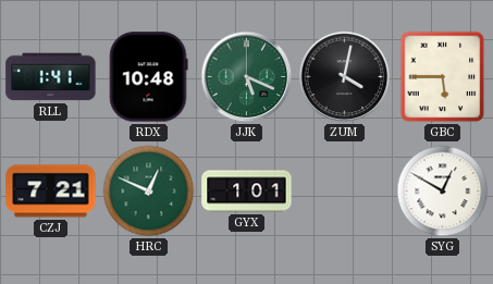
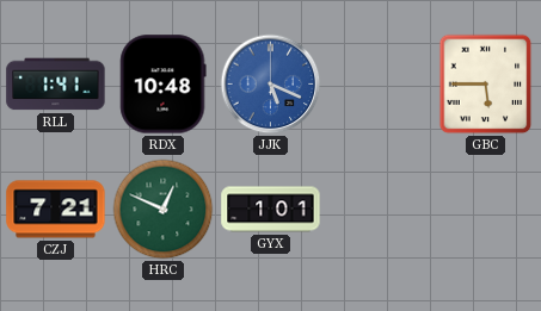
JJK dial: green -> blue
ZUM: 4:02 -> none
SYG: 12:50 -> none
